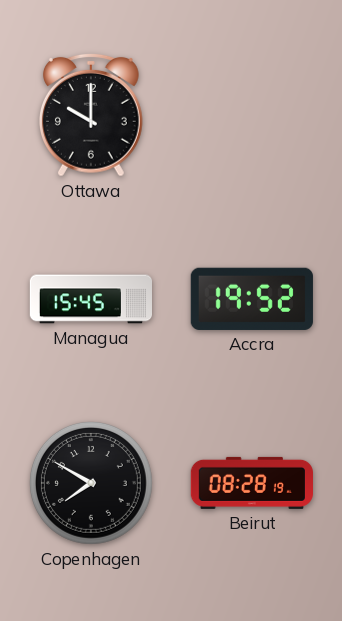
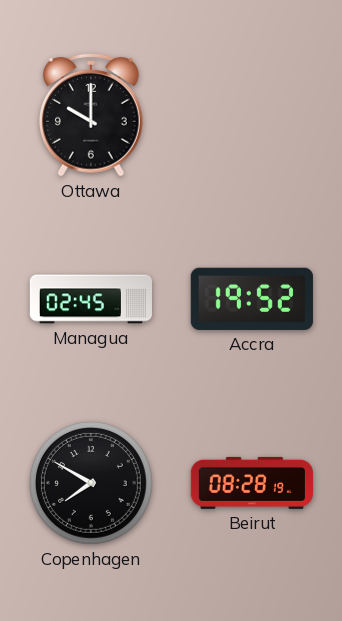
Managua: 15:45 -> 02:45
